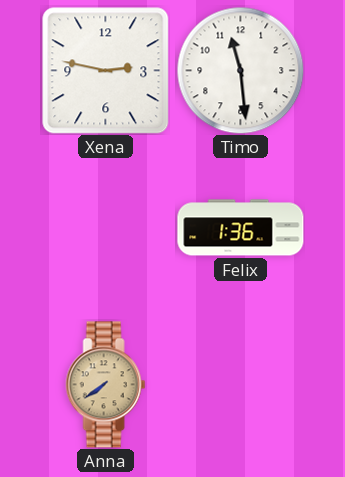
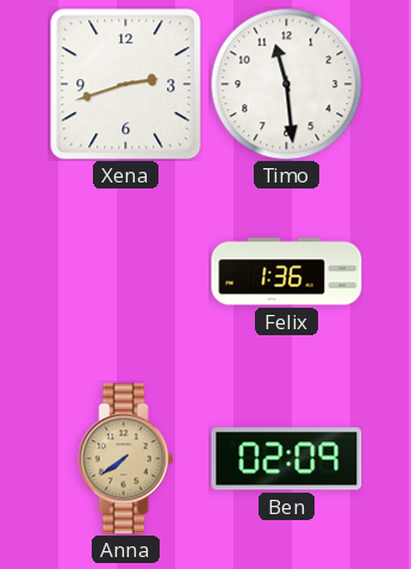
Xena: 2:47 -> 2:42
Ben: none -> 02:09
